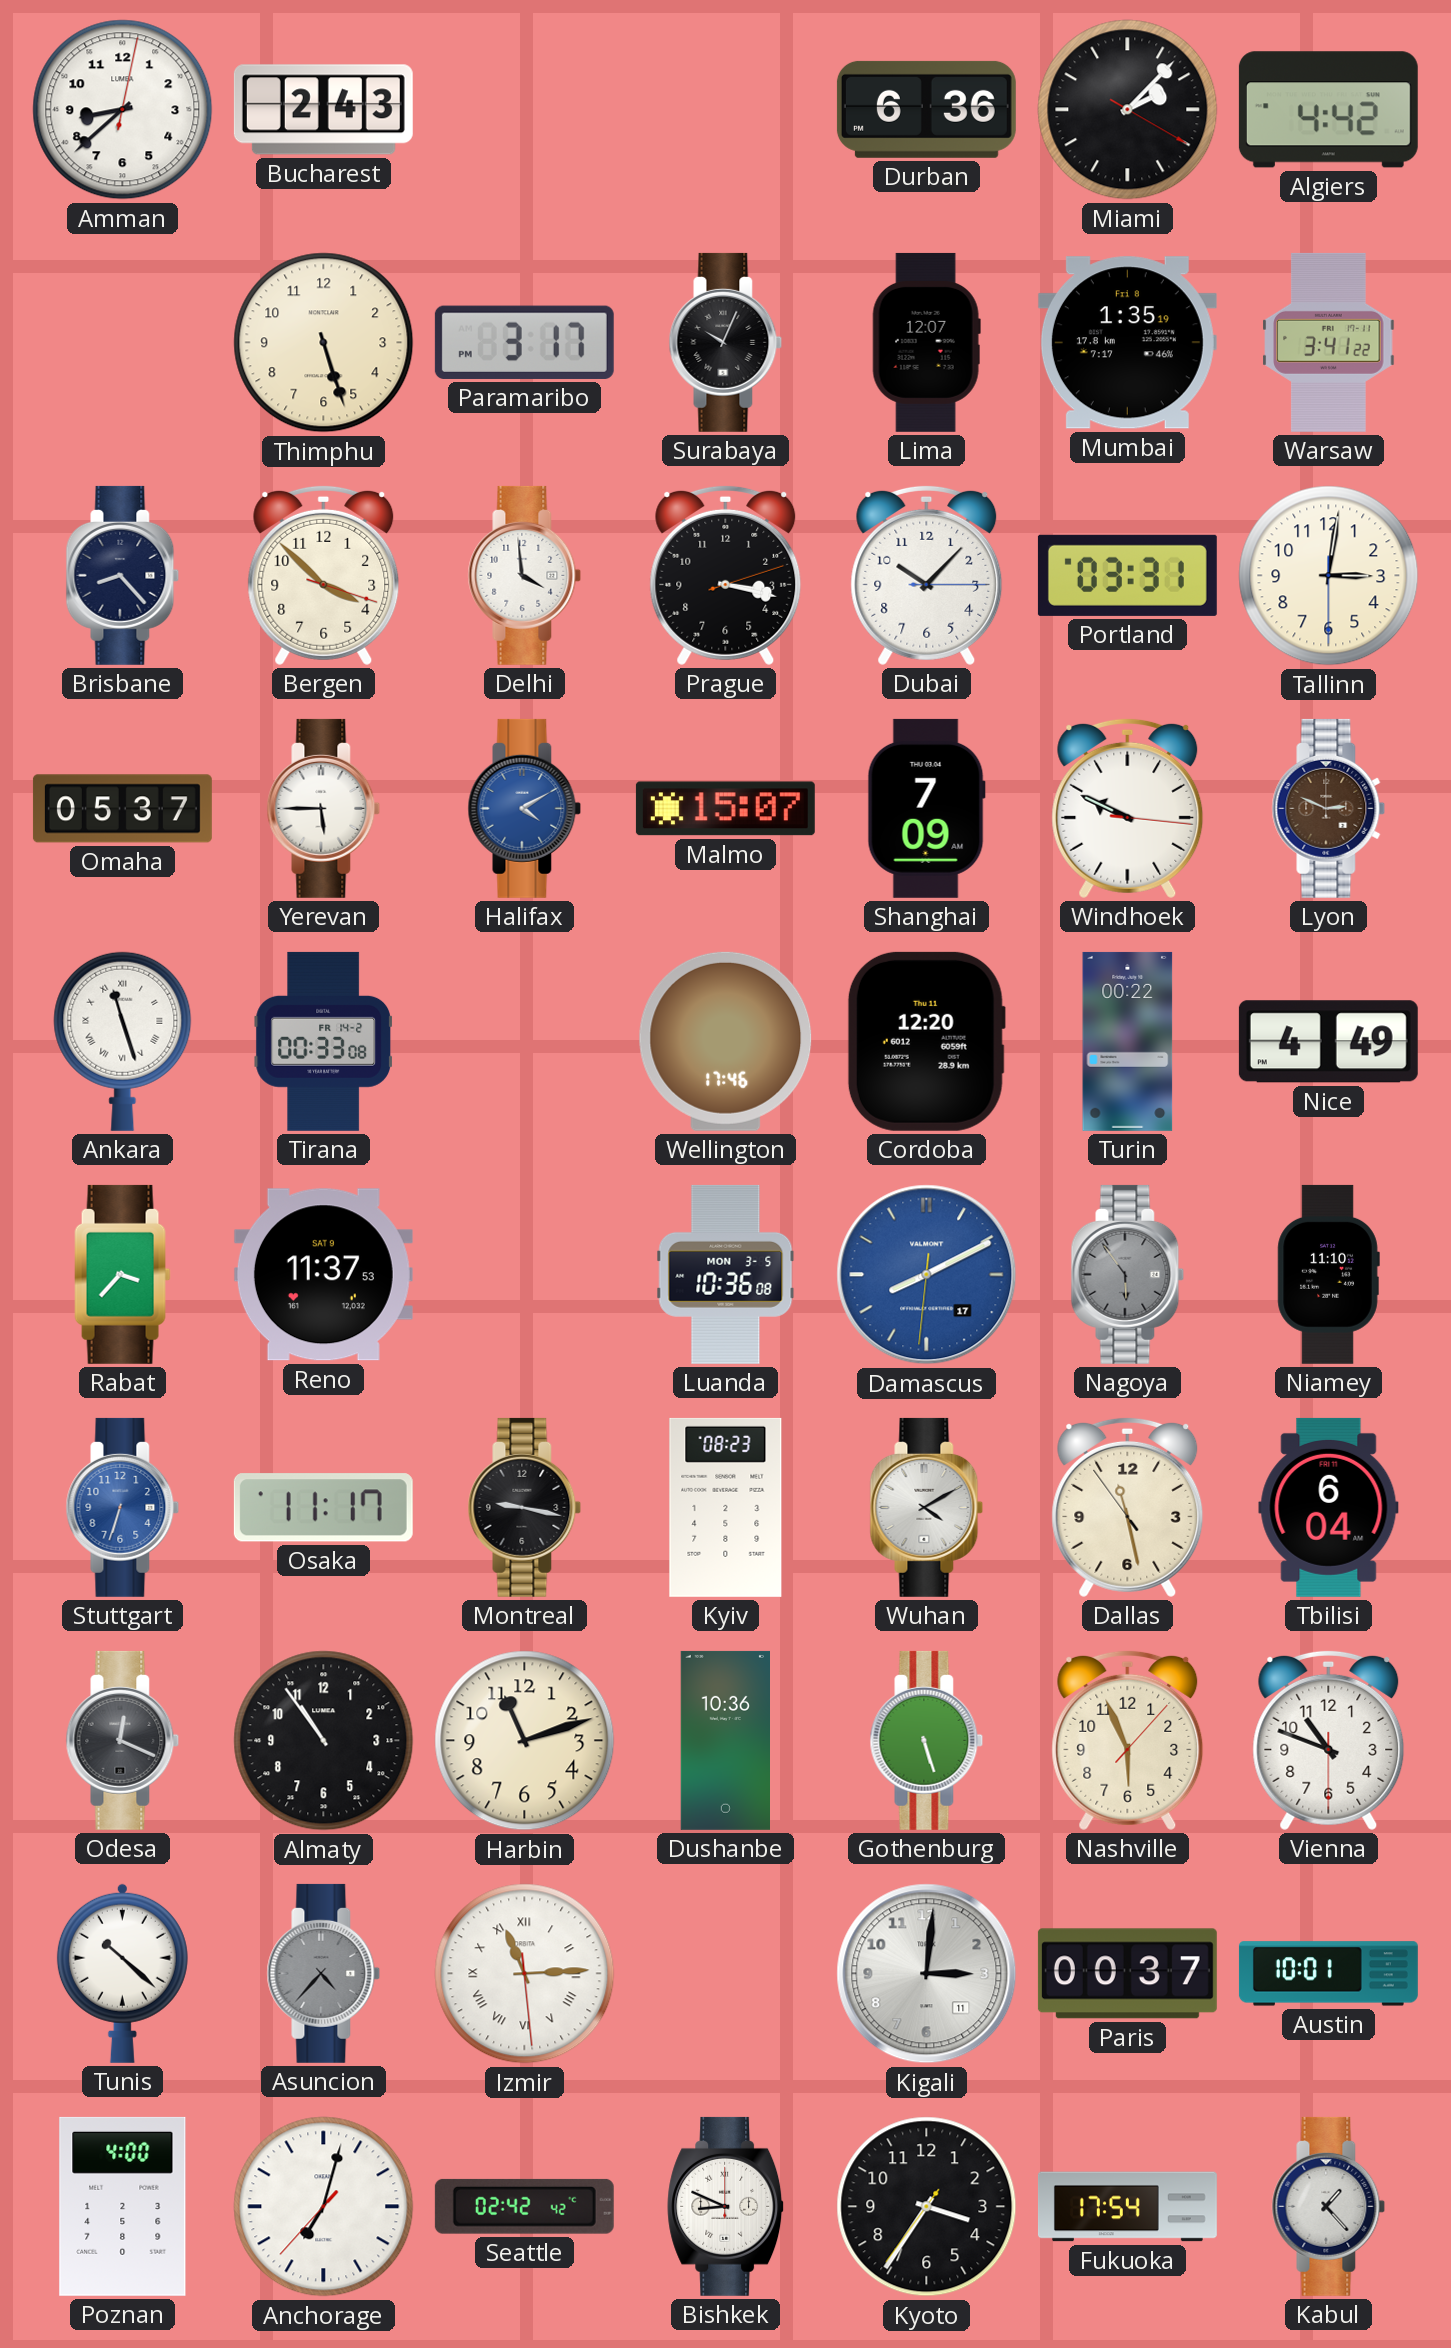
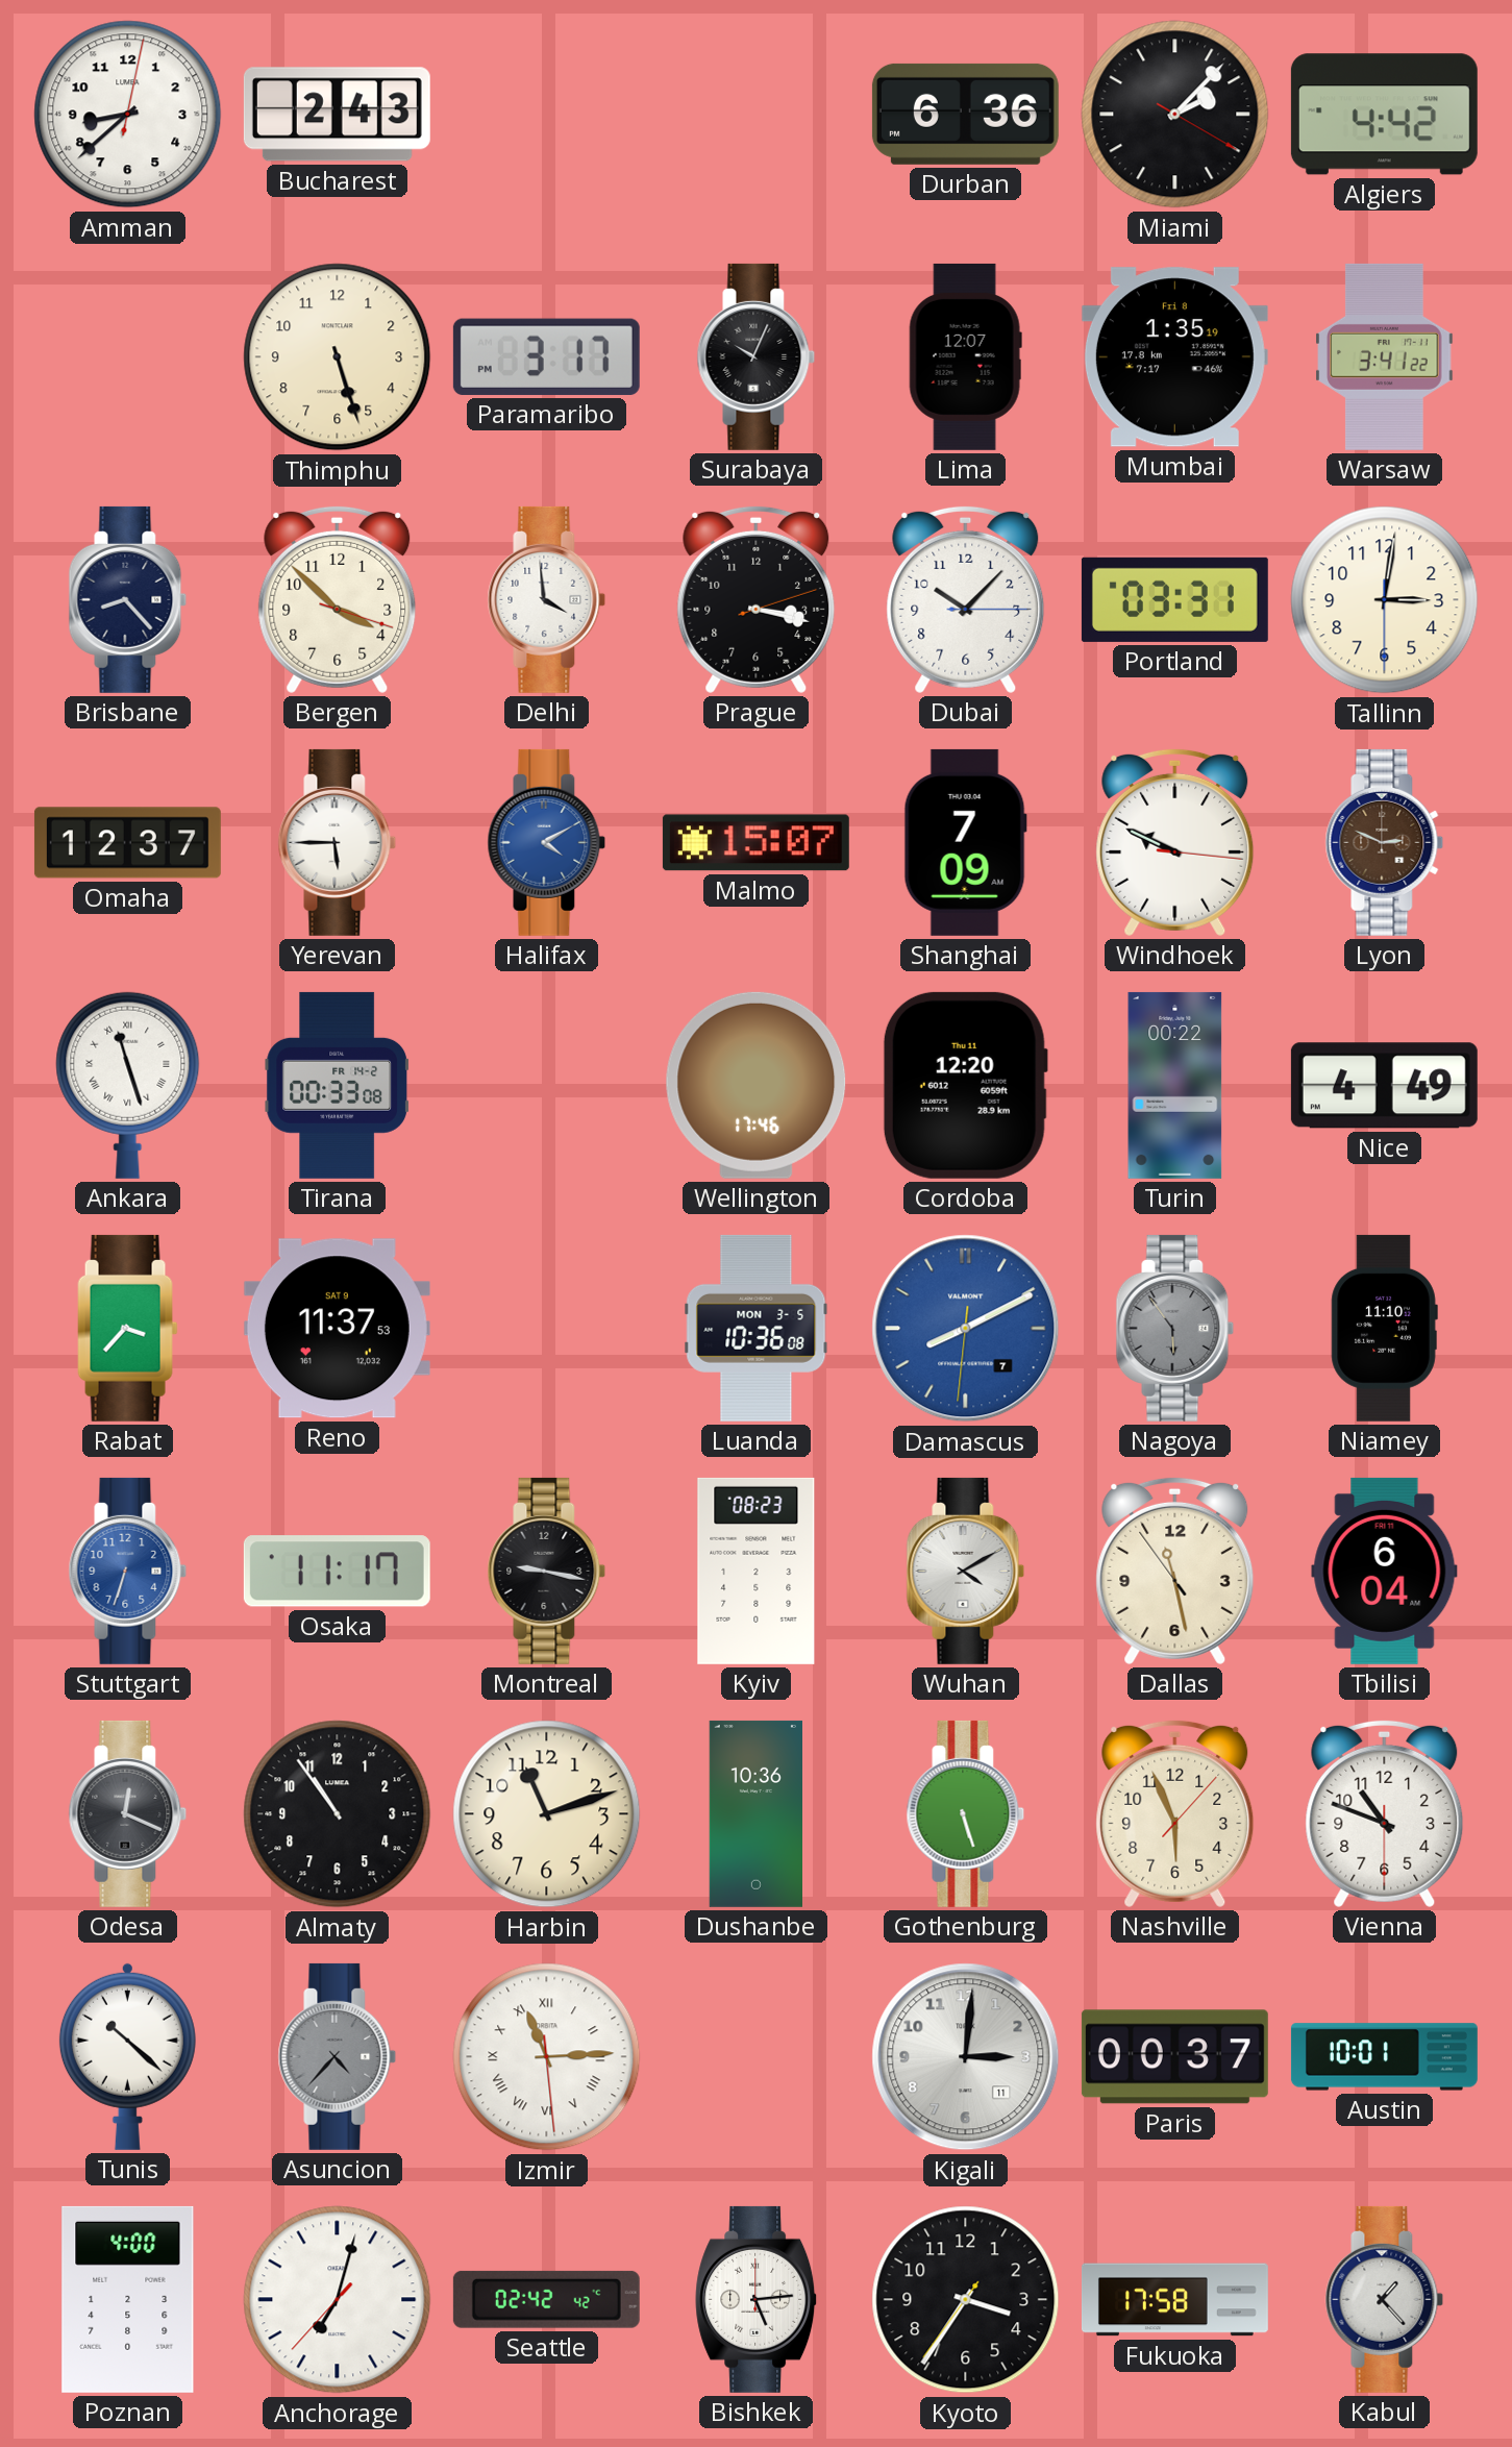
Omaha: 05:37 -> 12:37
Damascus date: 17 -> 7
Bishkek: 8:49 -> 5:14
Fukuoka: 17:54 -> 17:58
